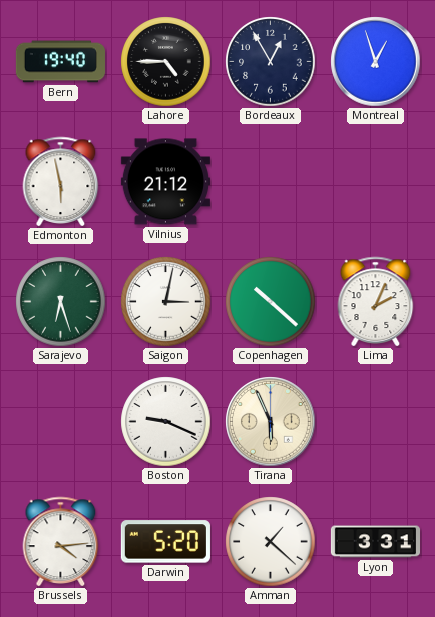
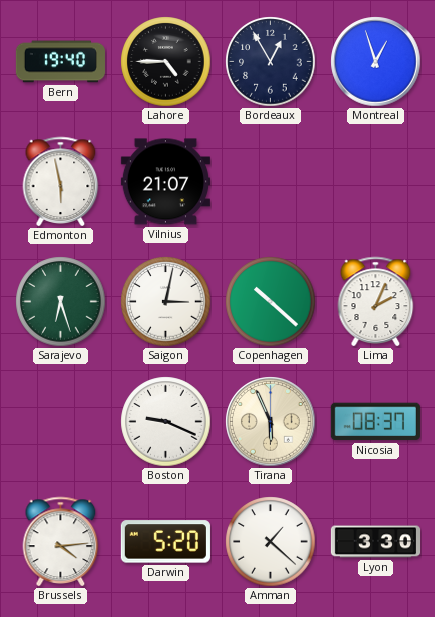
Vilnius: 21:12 -> 21:07
Nicosia: none -> 08:37
Lyon: 3:31 -> 3:30
